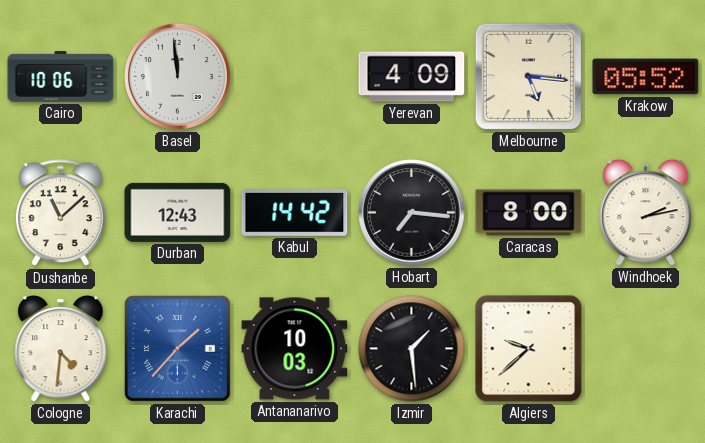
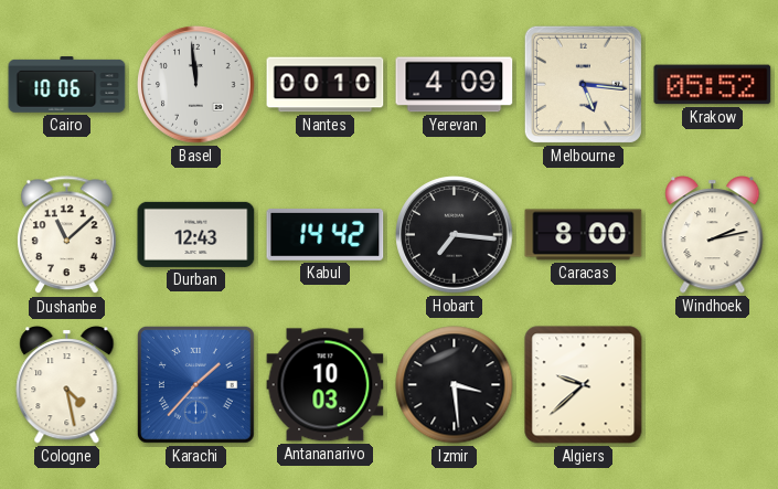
Nantes: none -> 00:10
Cologne: 4:31 -> 4:28
Izmir: 1:29 -> 3:29
